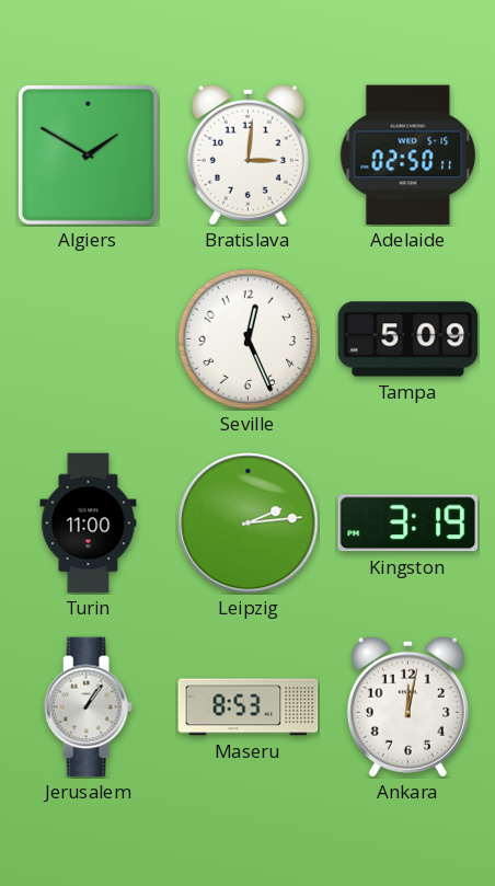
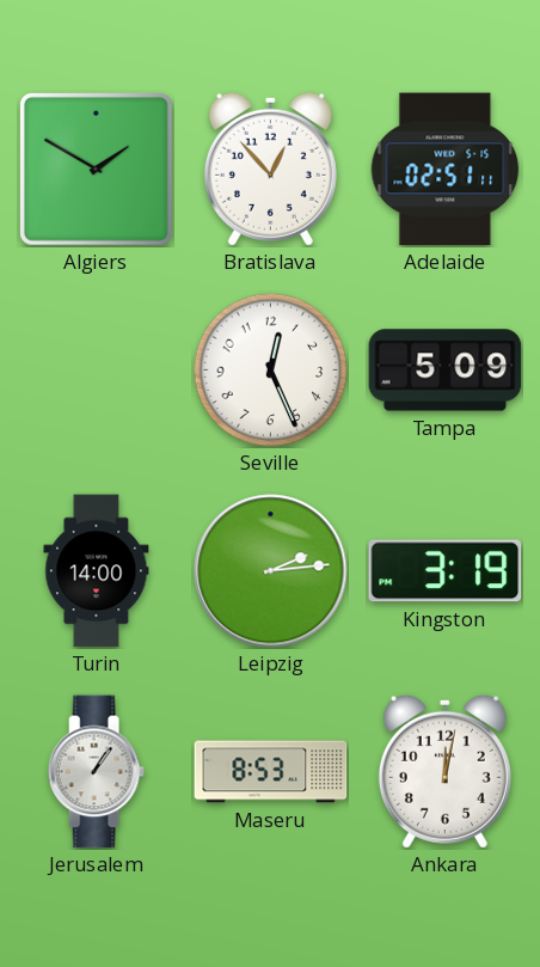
Bratislava: 3:01 -> 12:53
Adelaide: 02:50 -> 02:51
Turin: 11:00 -> 14:00
